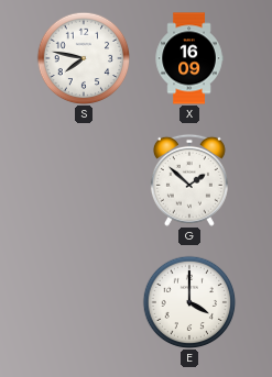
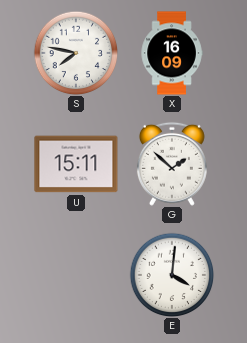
U: none -> 15:11
E: 4:00 -> 4:01
